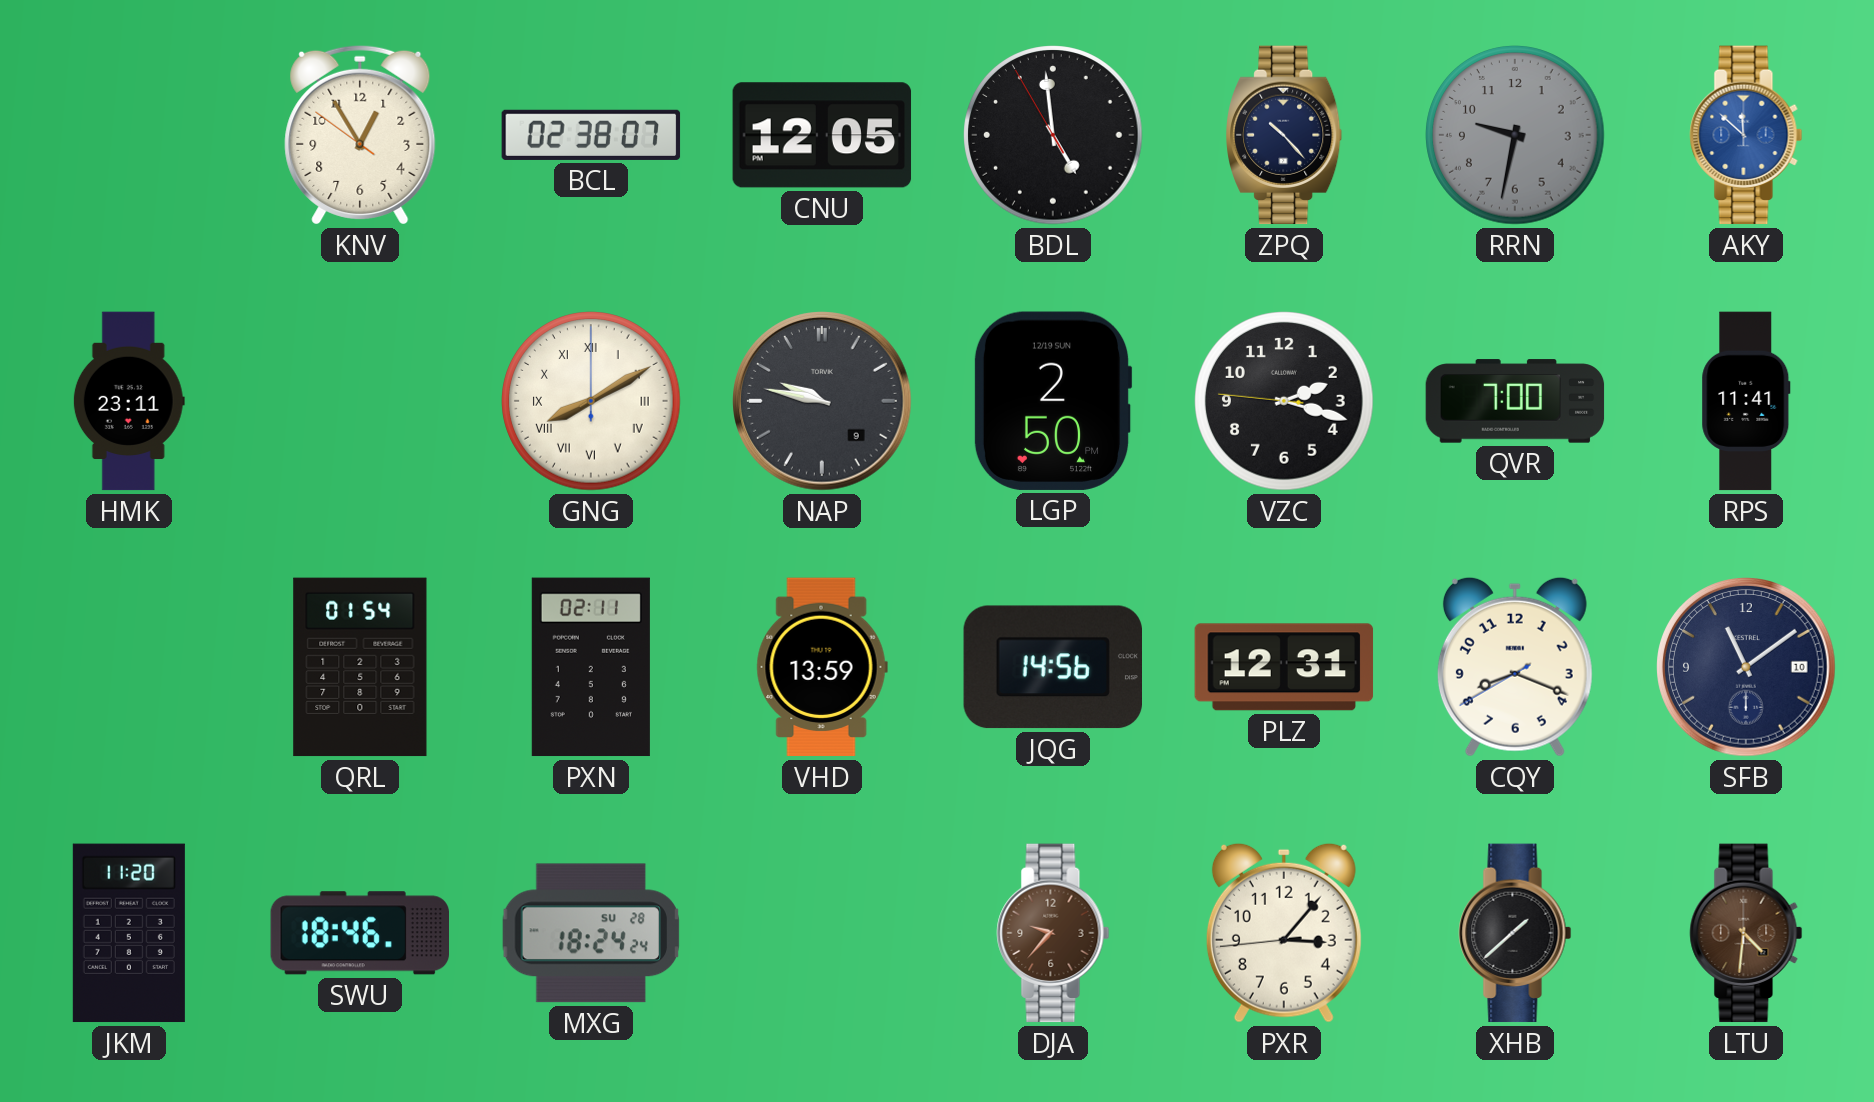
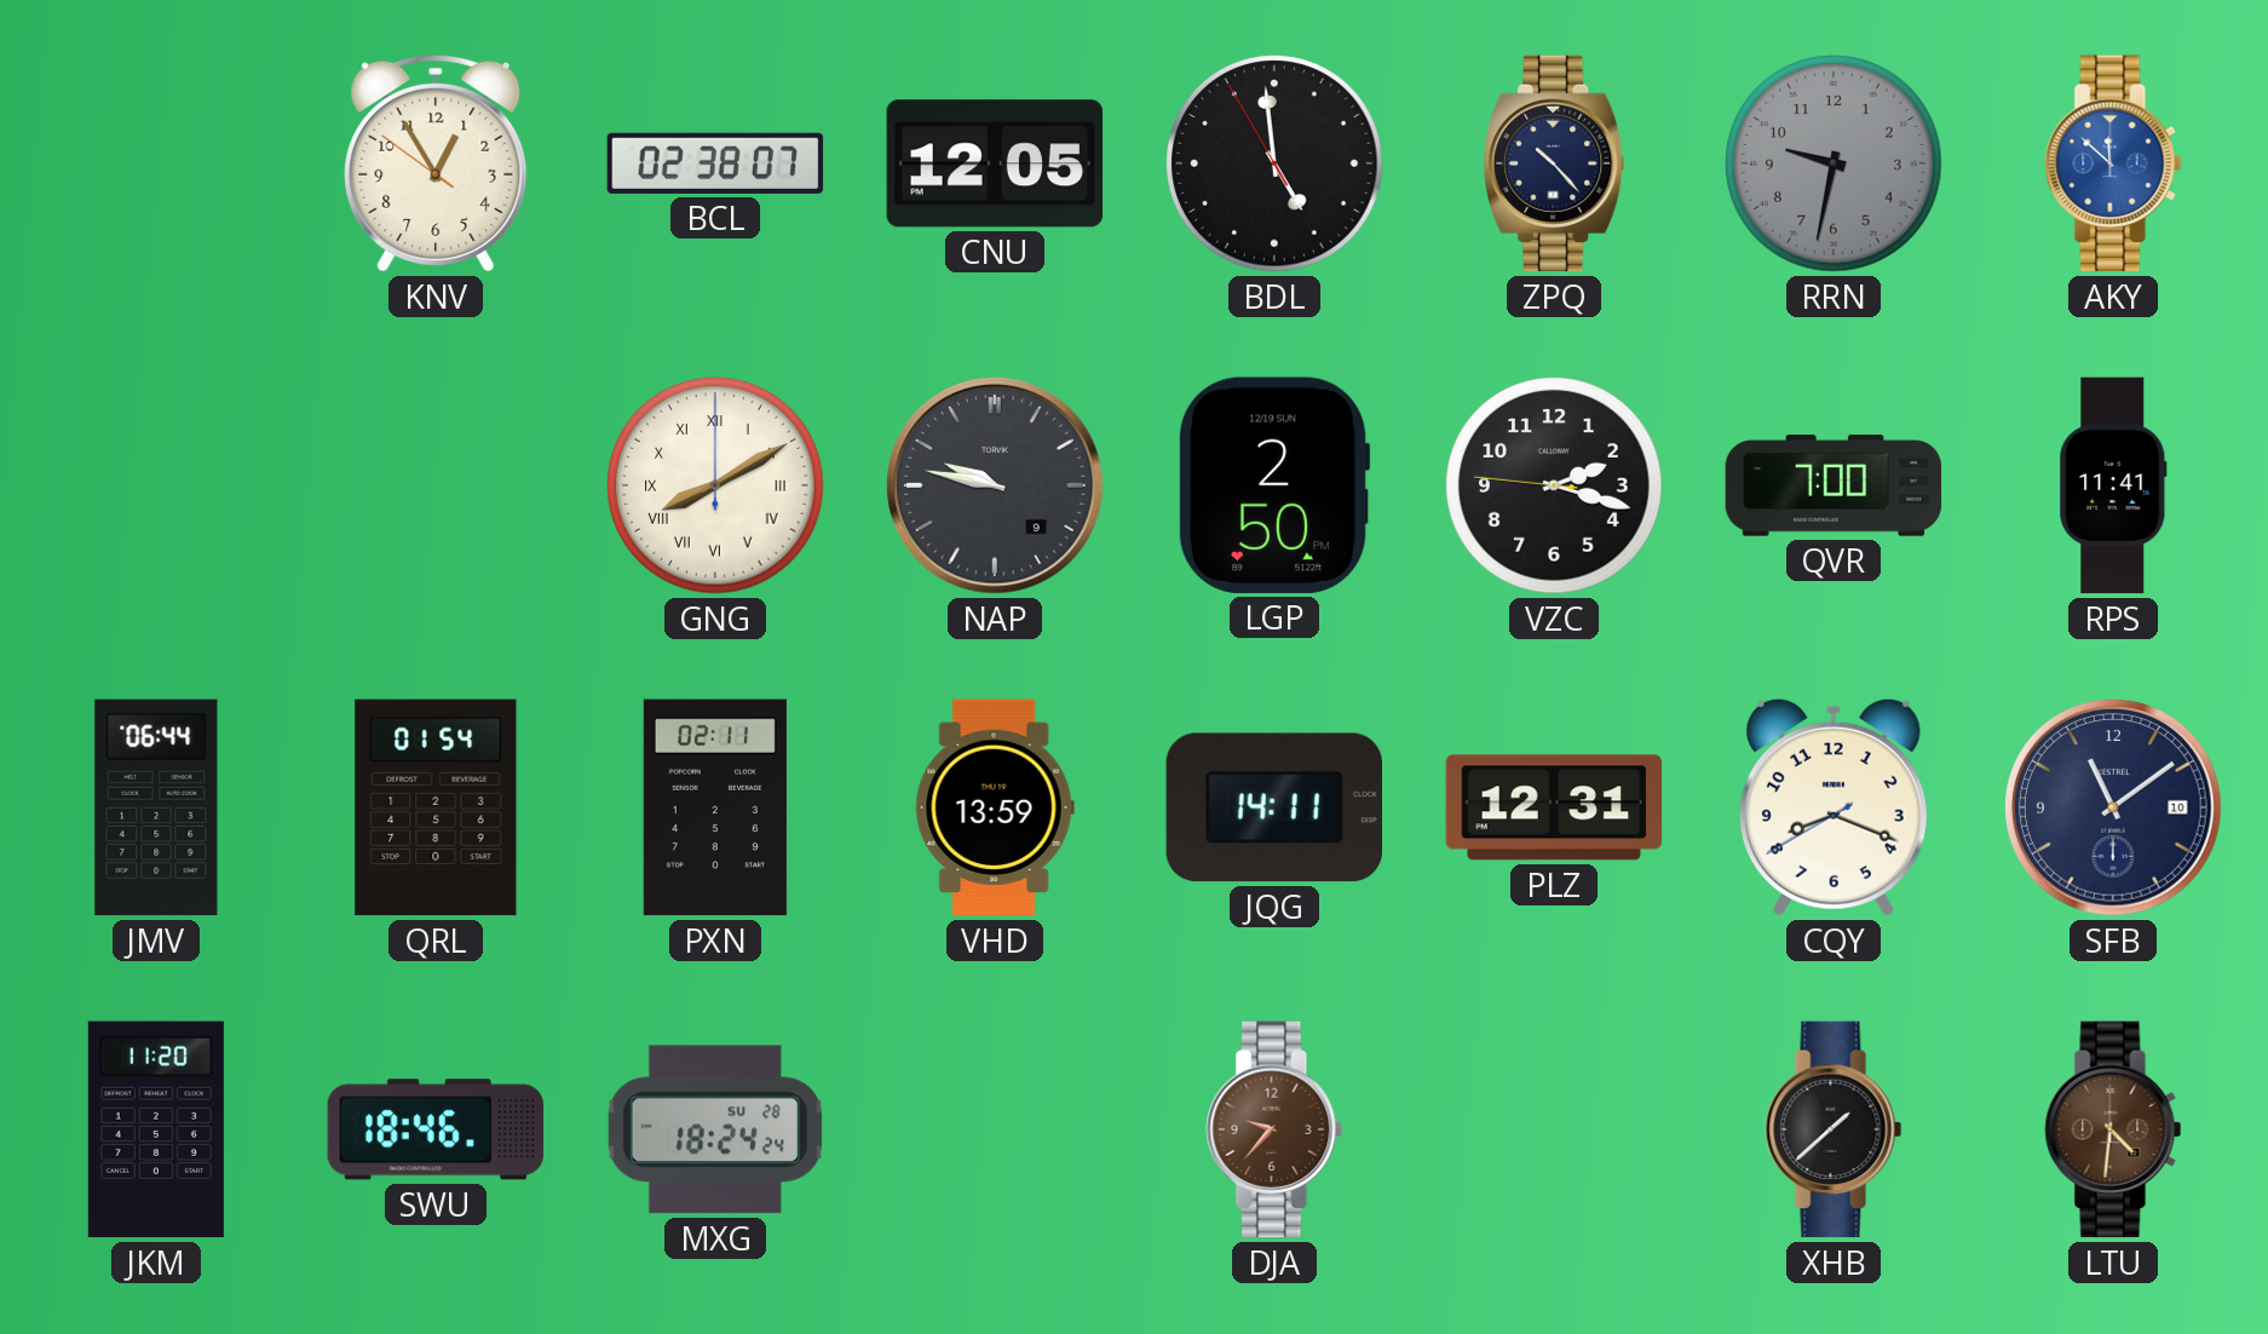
HMK: 23:11 -> none
JMV: none -> 06:44
JQG: 14:56 -> 14:11
PXR: 3:06 -> none
